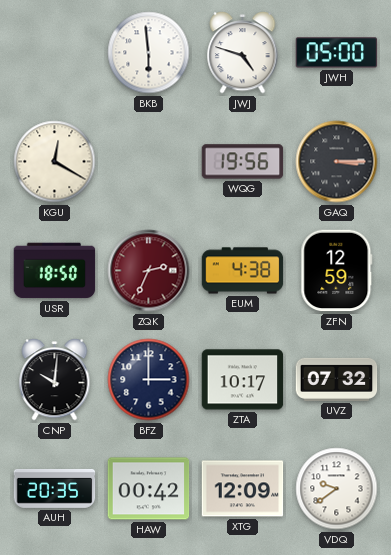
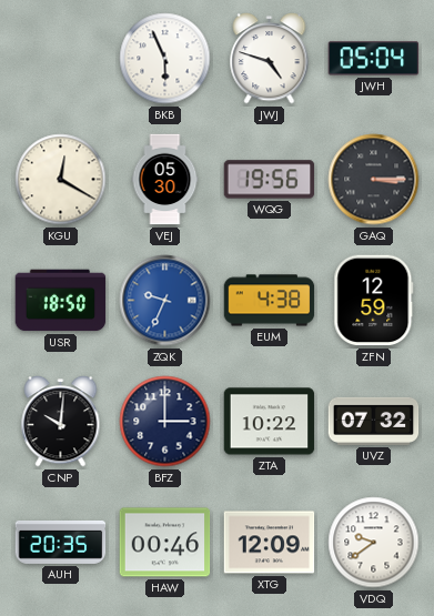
BKB: 5:59 -> 5:56
JWH: 05:00 -> 05:04
VEJ: none -> 05:30
ZQK: 2:34 -> 9:34
ZQK dial: burgundy -> blue
ZTA: 10:17 -> 10:22
HAW: 00:42 -> 00:46
